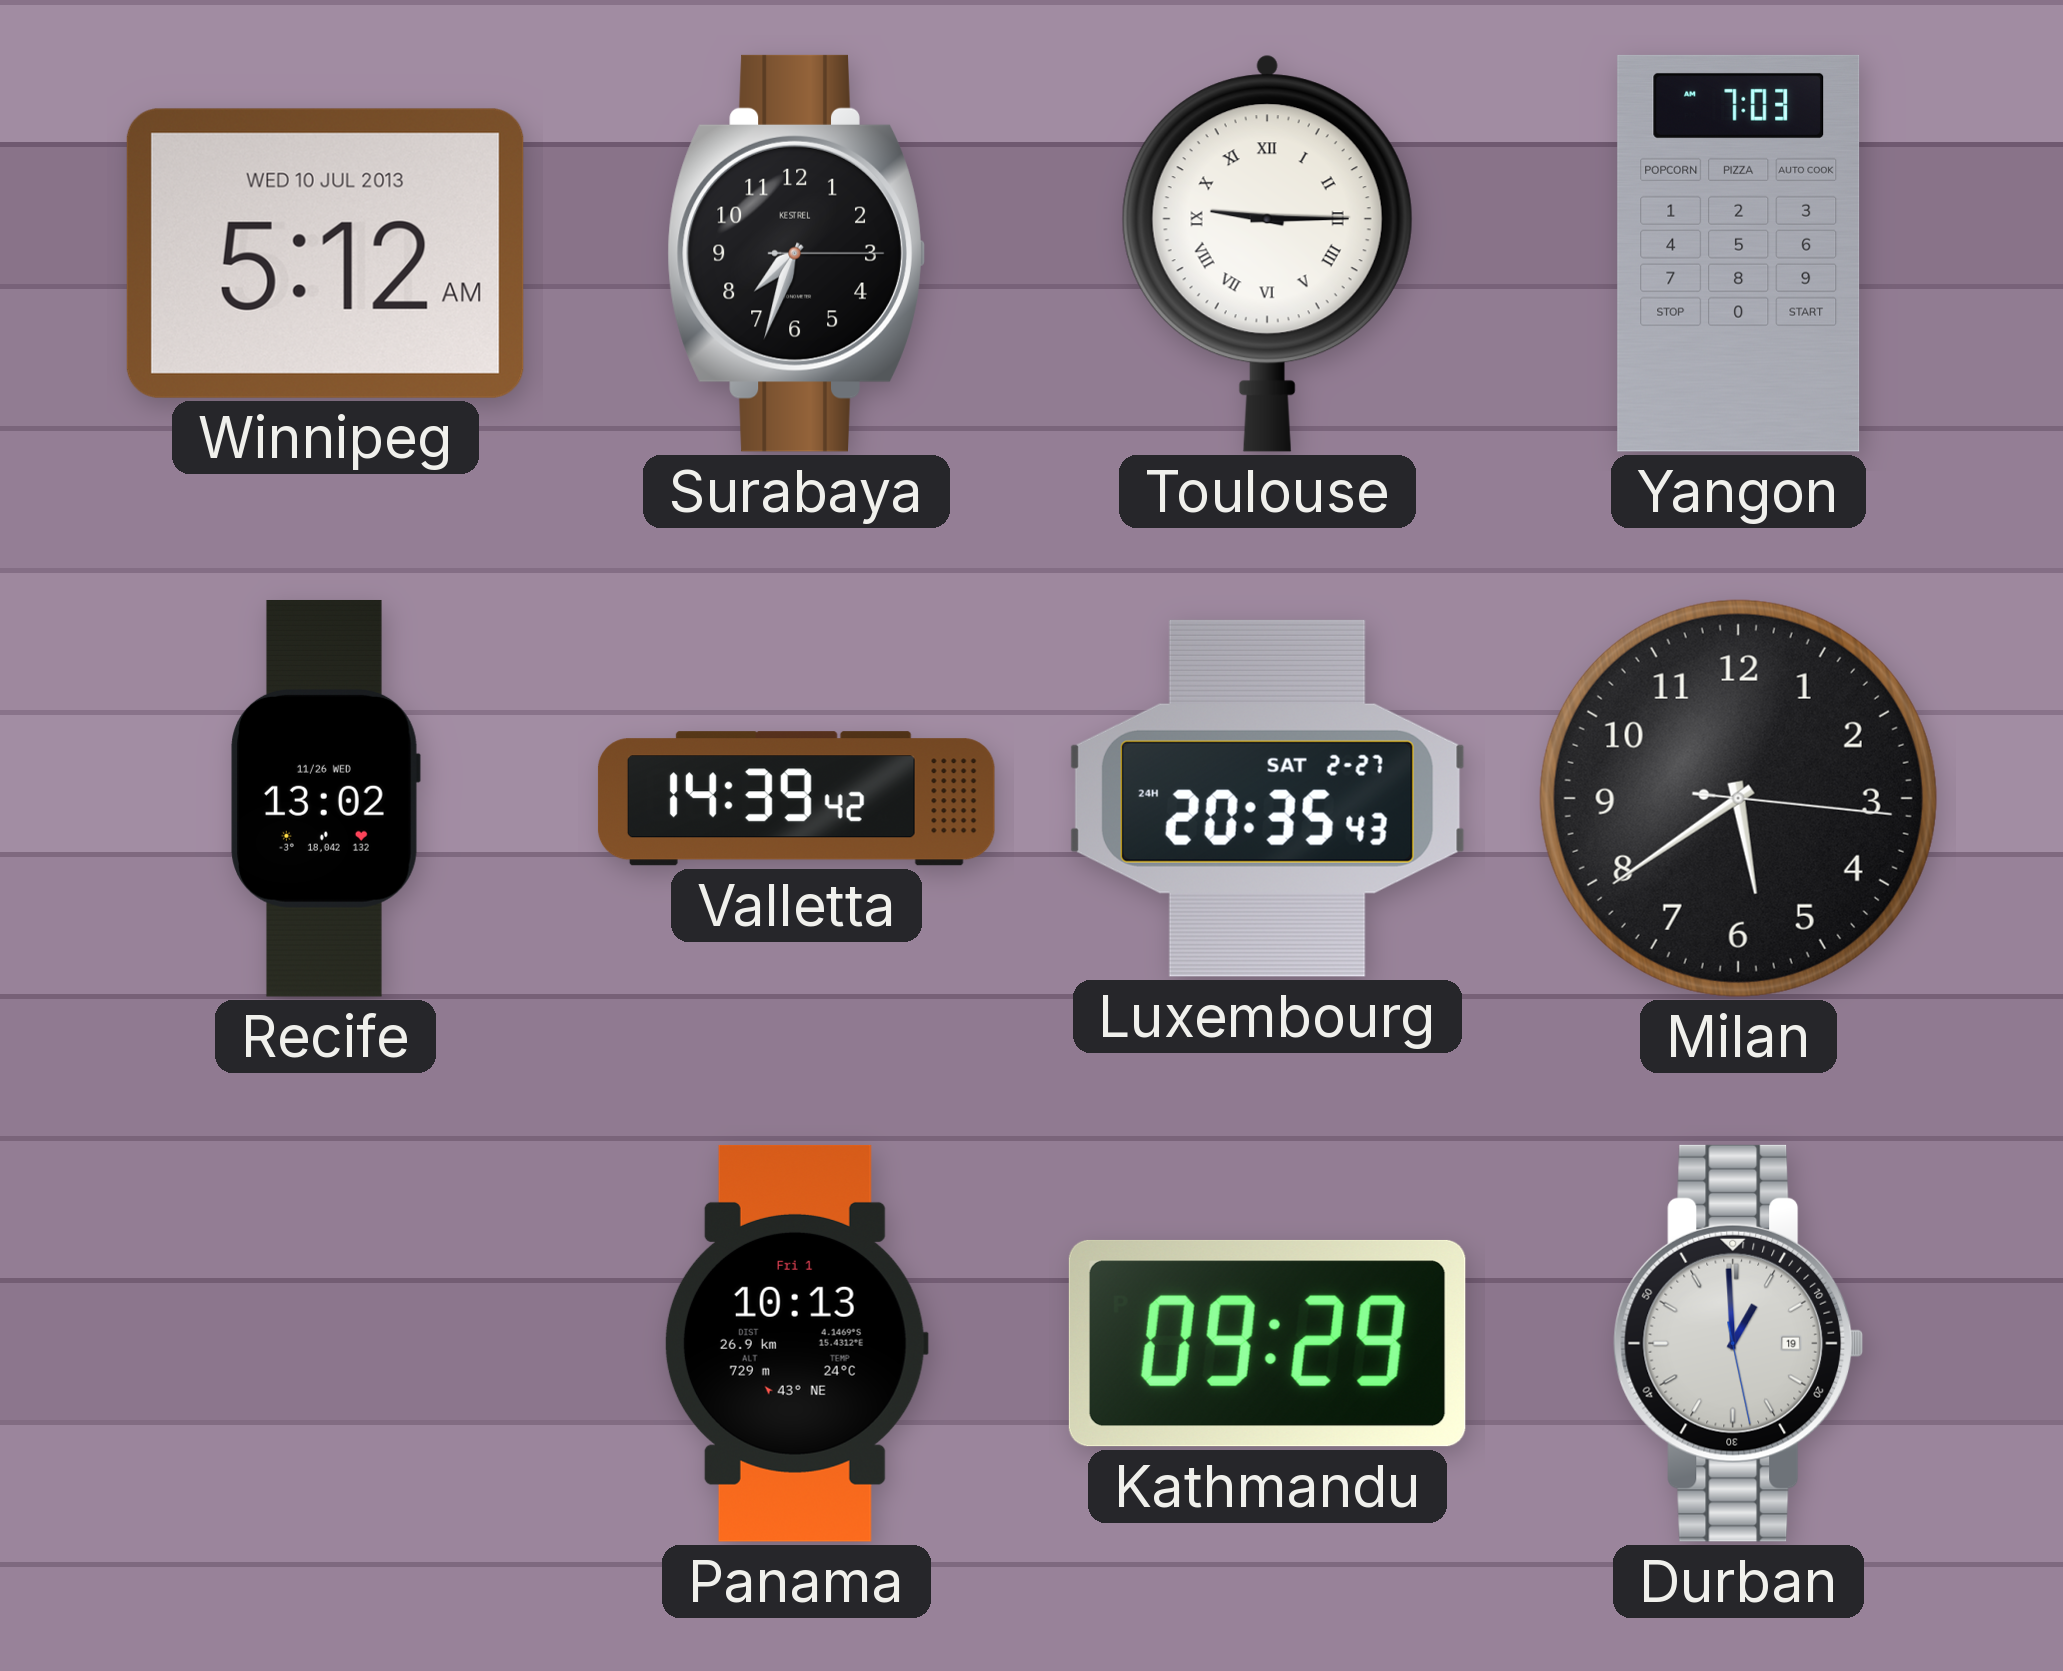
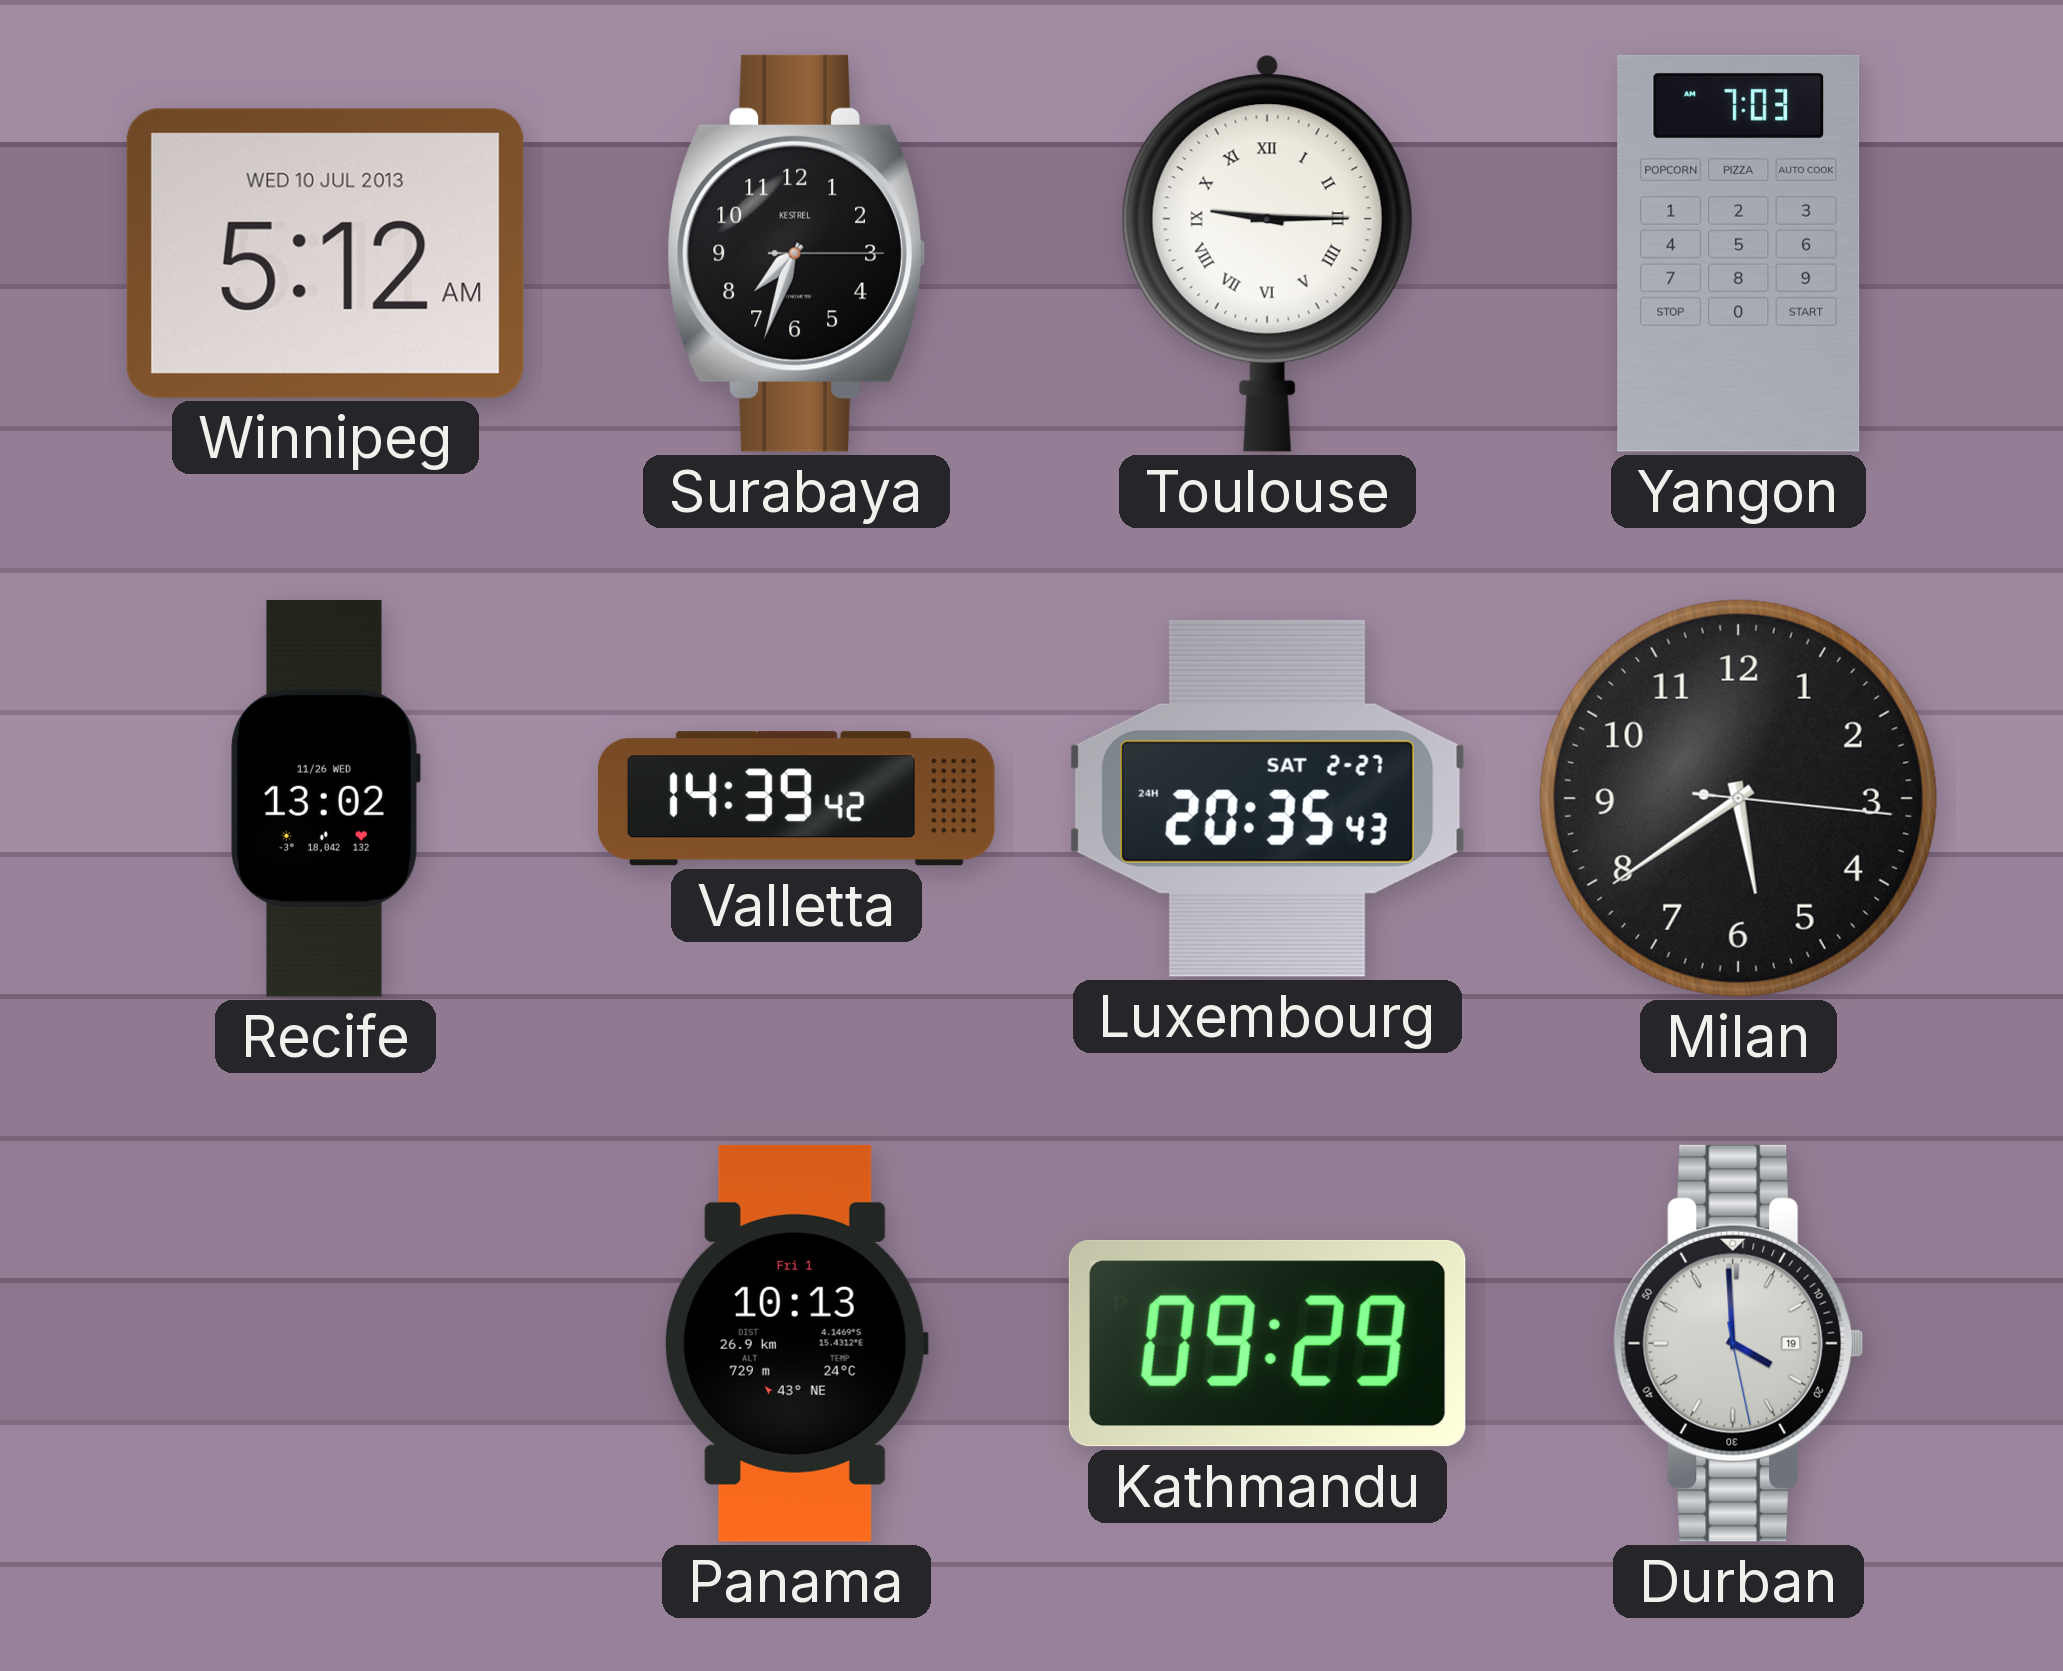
Durban: 12:59 -> 3:59
